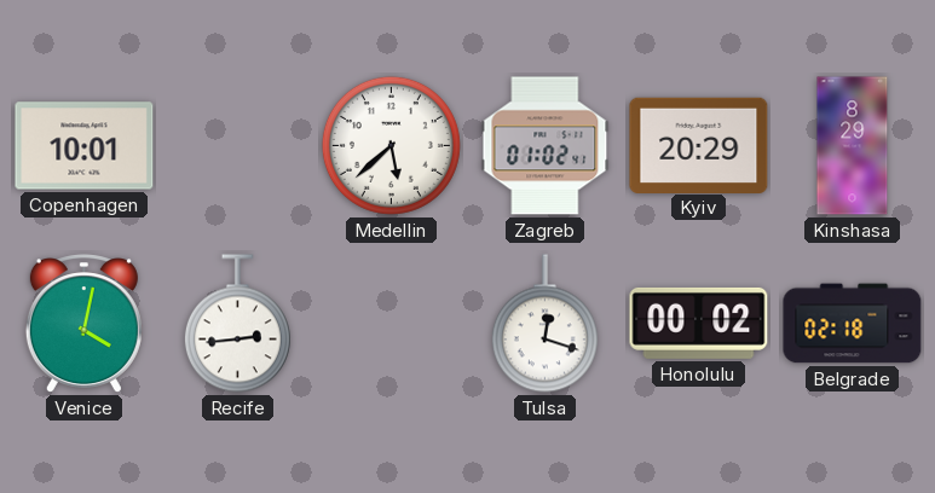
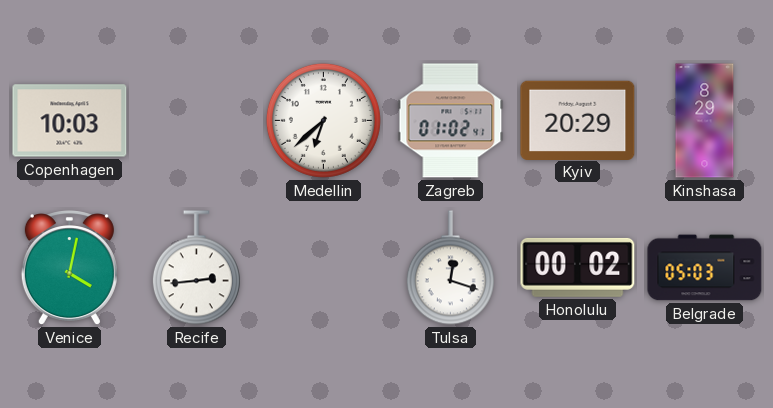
Copenhagen: 10:01 -> 10:03
Medellin: 5:38 -> 6:38
Belgrade: 02:18 -> 05:03
